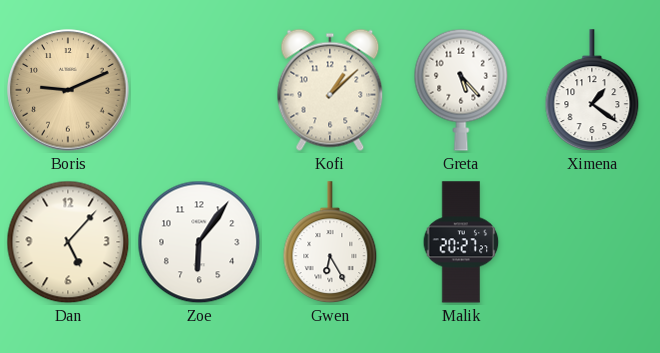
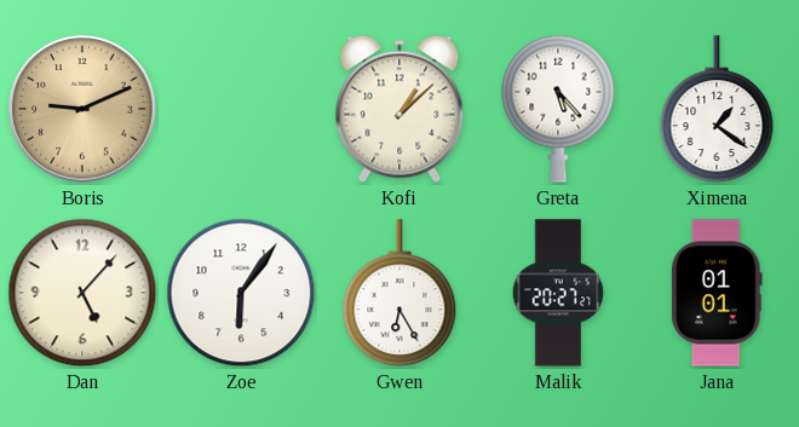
Jana: none -> 01:01
